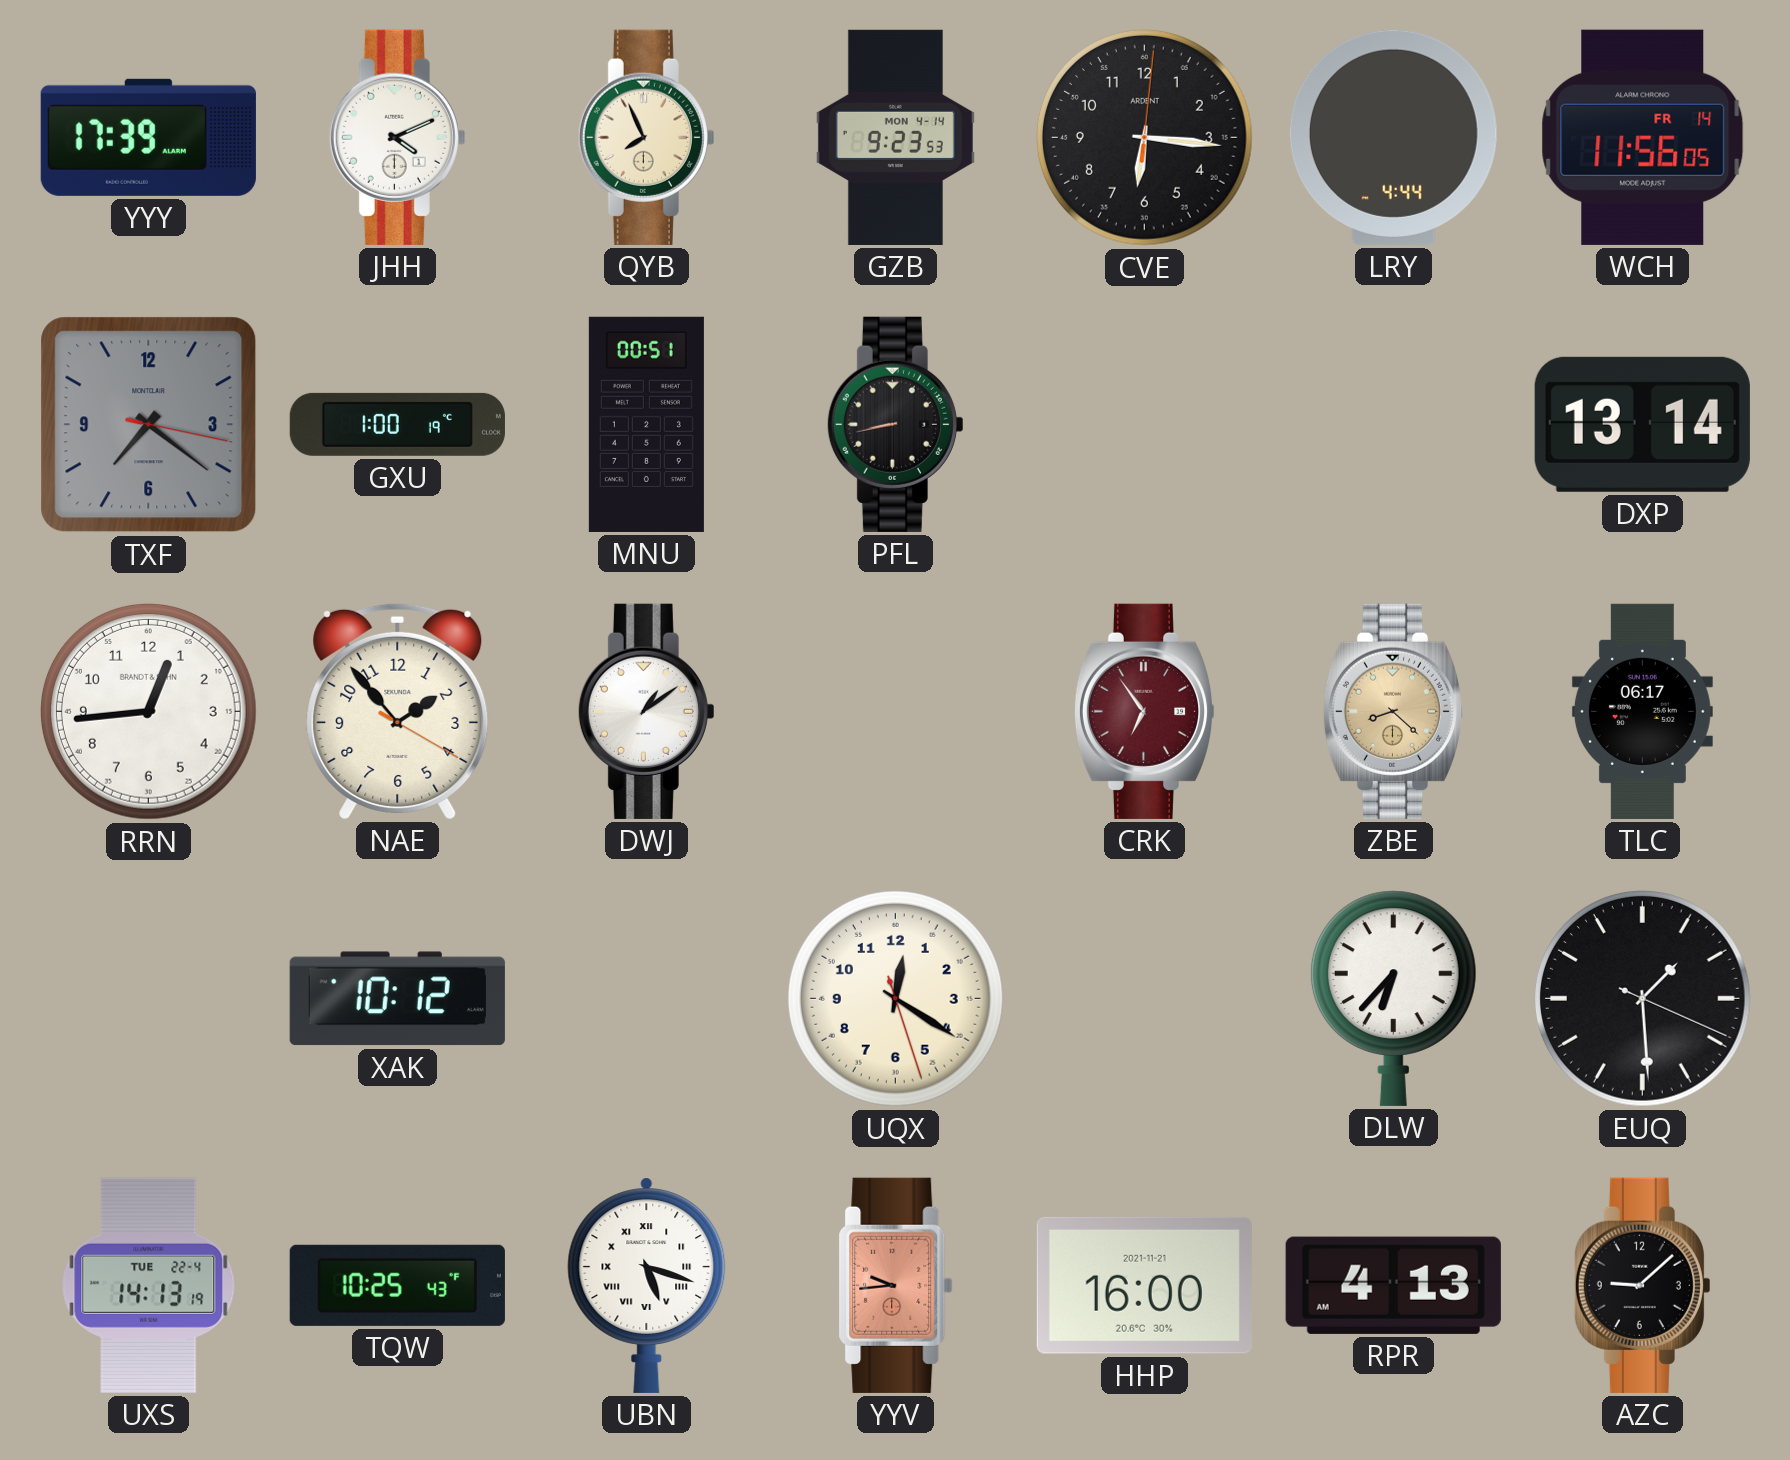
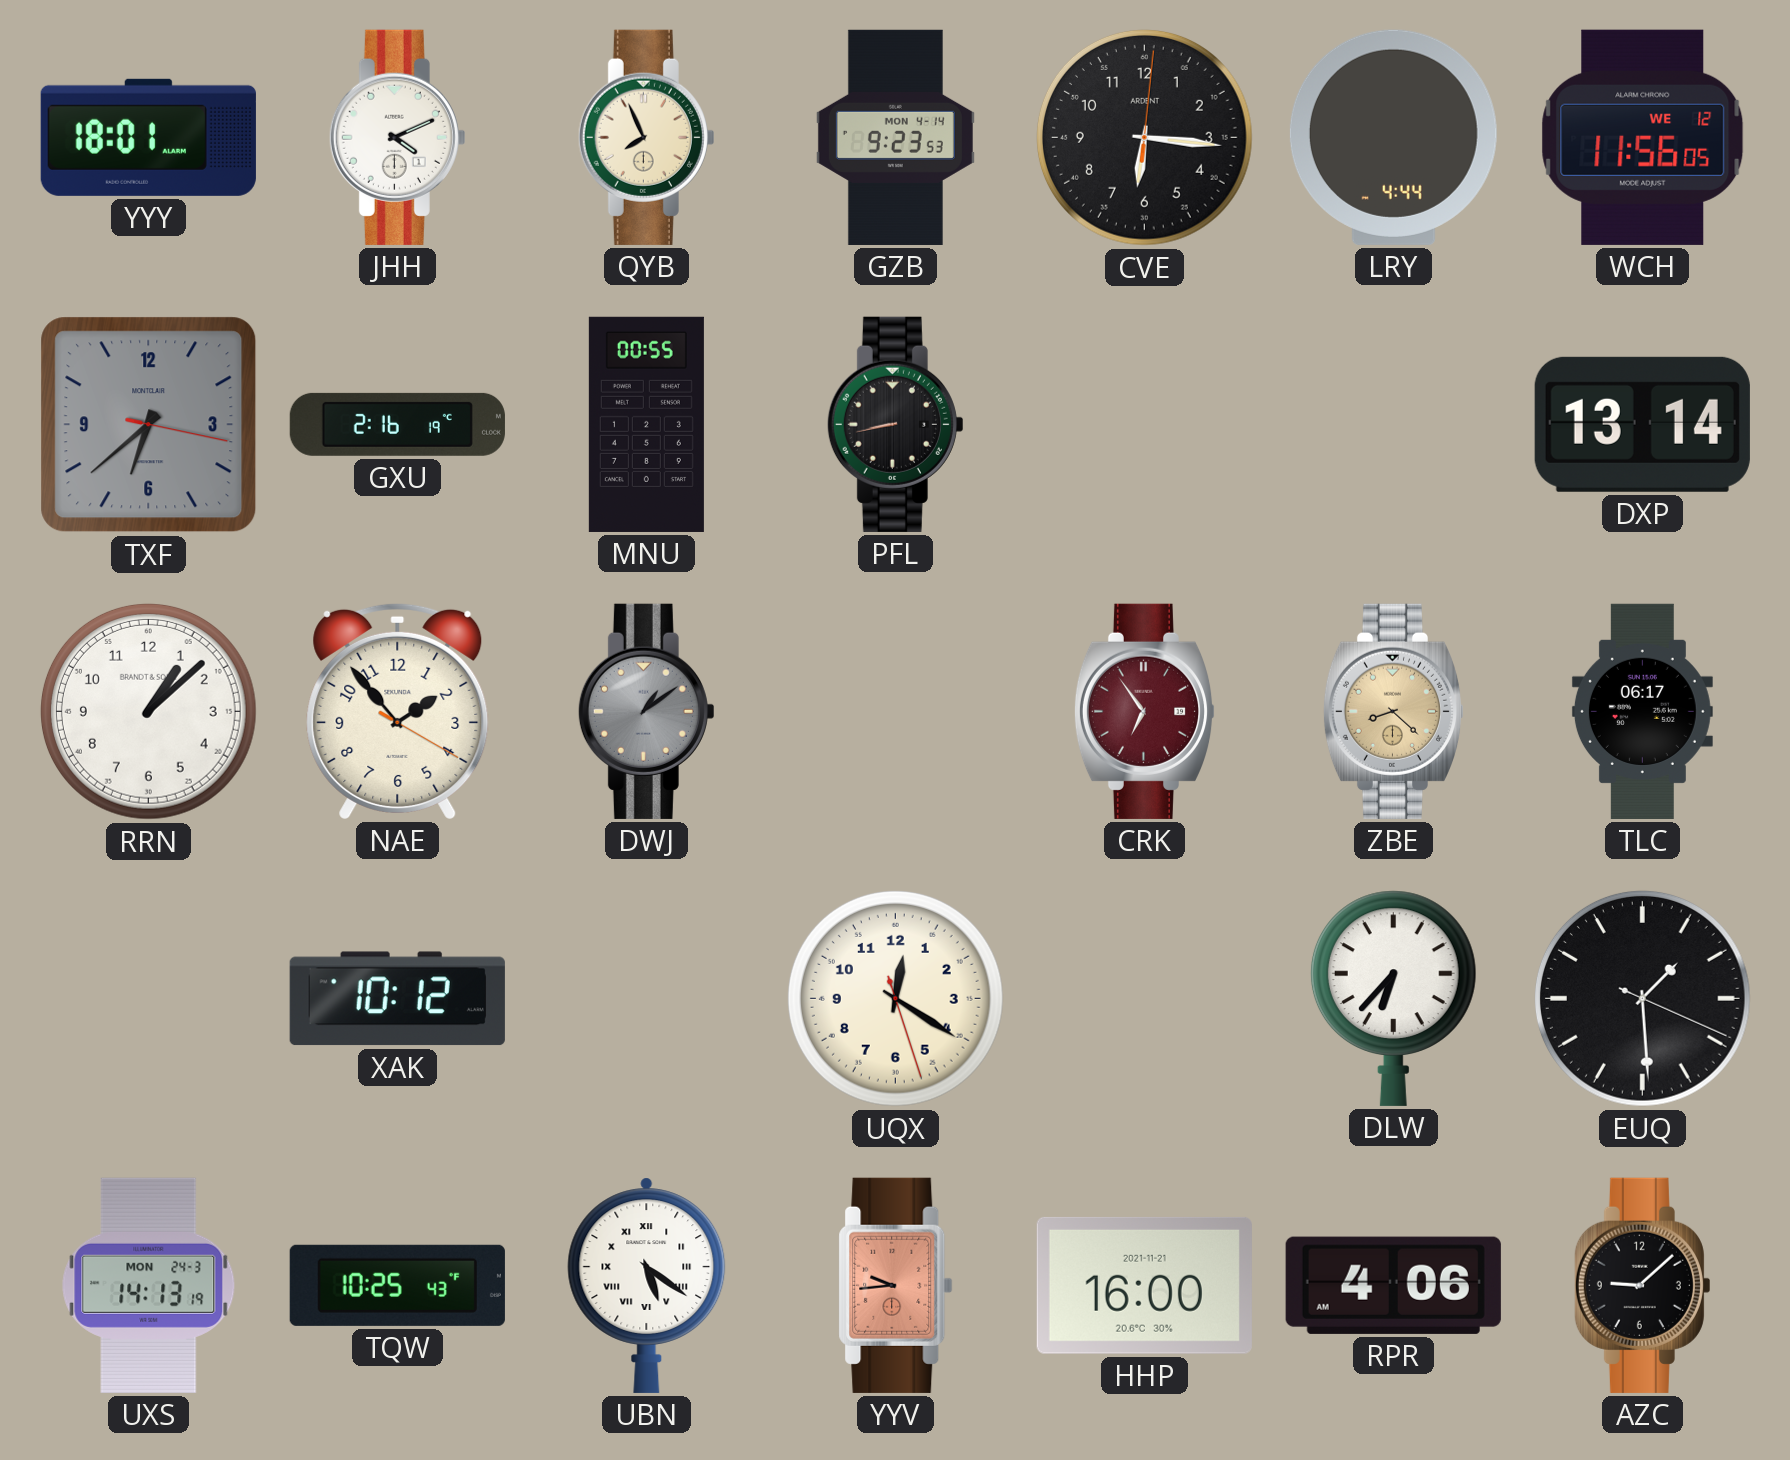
YYY: 17:39 -> 18:01
WCH date: FR 14 -> WE 12
TXF: 7:21 -> 6:38
GXU: 1:00 -> 2:16
MNU: 00:51 -> 00:55
RRN: 12:44 -> 1:08
DWJ dial: white -> grey
UXS date: TUE 22-4 -> MON 24-3
UBN: 5:18 -> 5:21
RPR: 4:13 -> 4:06
